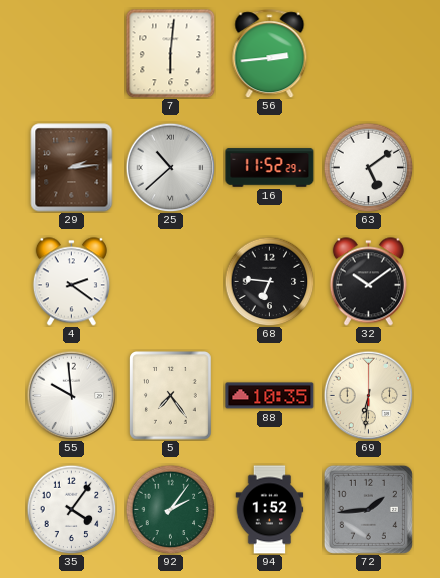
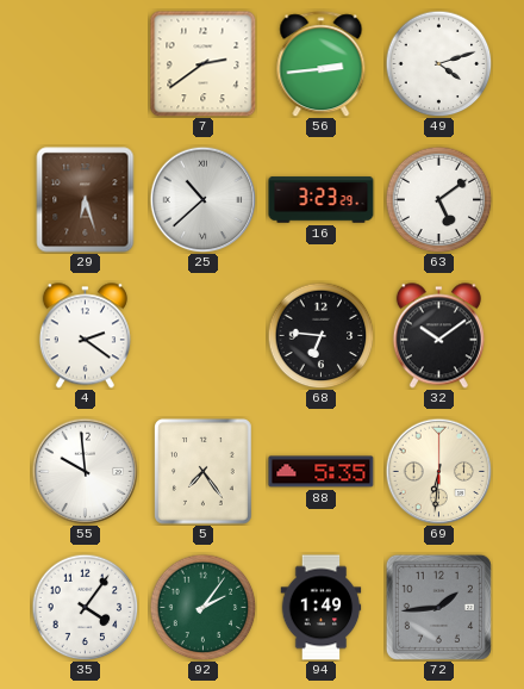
7: 6:01 -> 2:39
49: none -> 4:12
29: 2:14 -> 6:27
16: 11:52 -> 3:23
88: 10:35 -> 5:35
94: 1:52 -> 1:49
